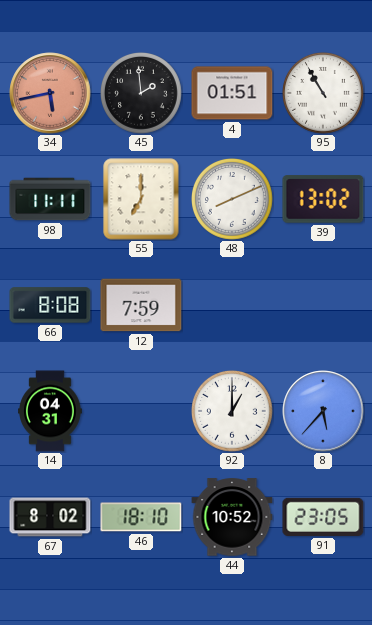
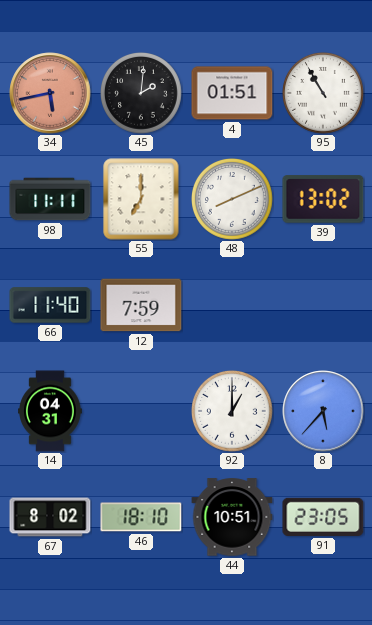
45: 1:59 -> 2:01
66: 8:08 -> 11:40
44: 10:52 -> 10:51
